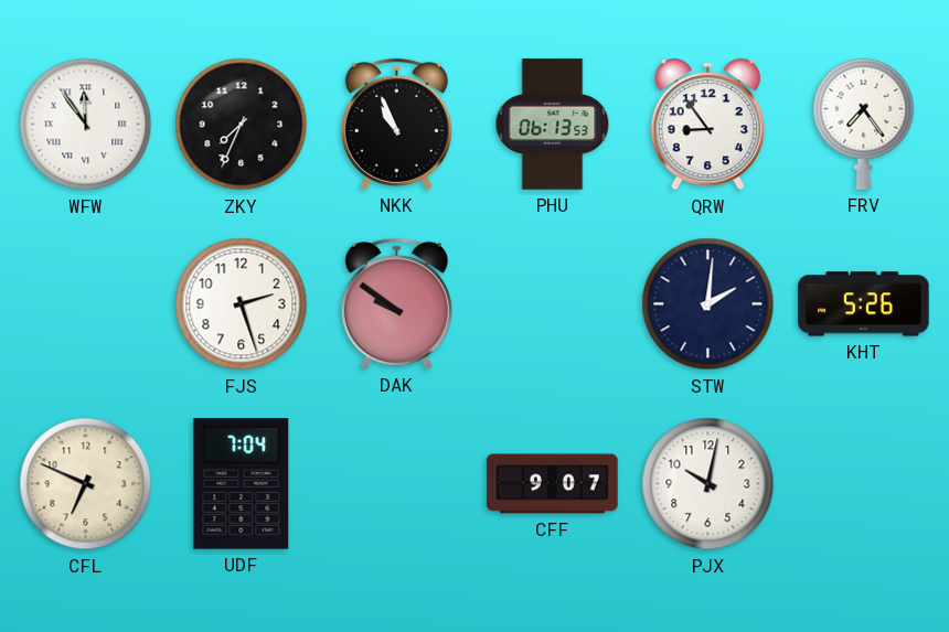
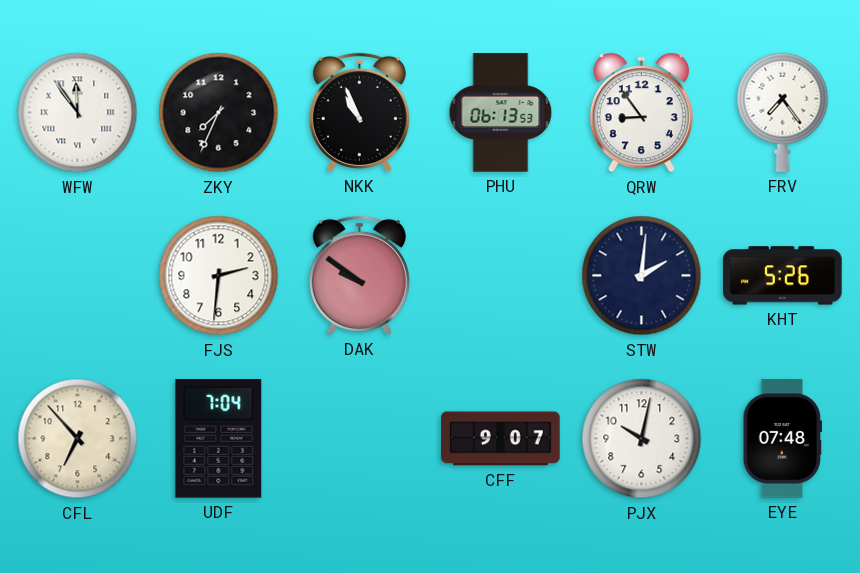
FJS: 2:27 -> 2:31
CFL: 6:49 -> 6:53
EYE: none -> 07:48
